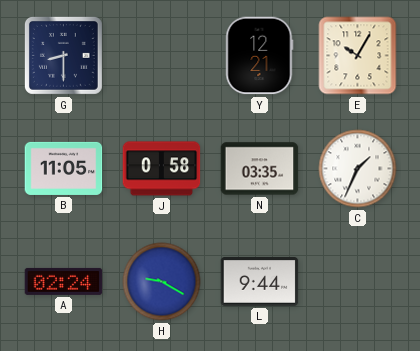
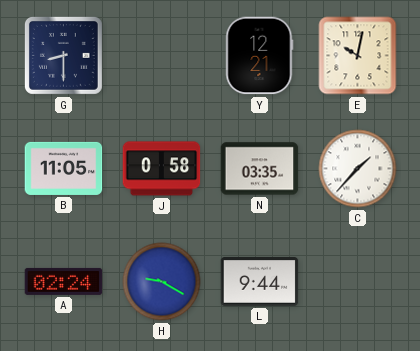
E: 10:05 -> 10:02
C: 1:34 -> 1:37
